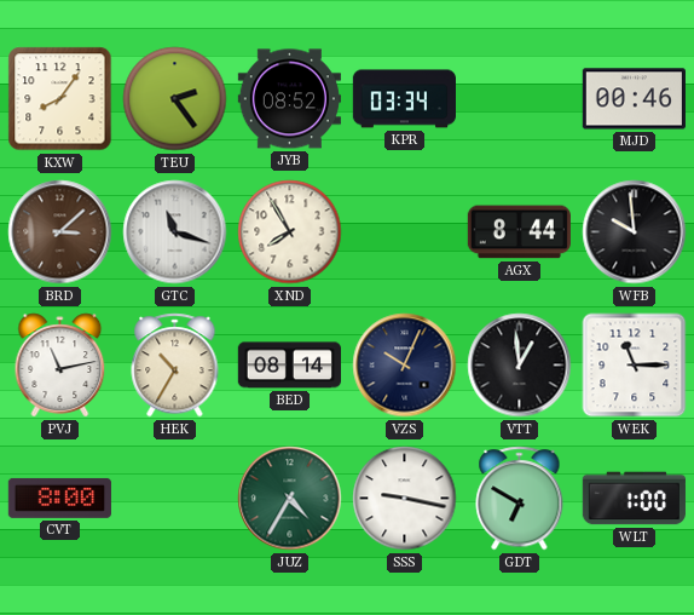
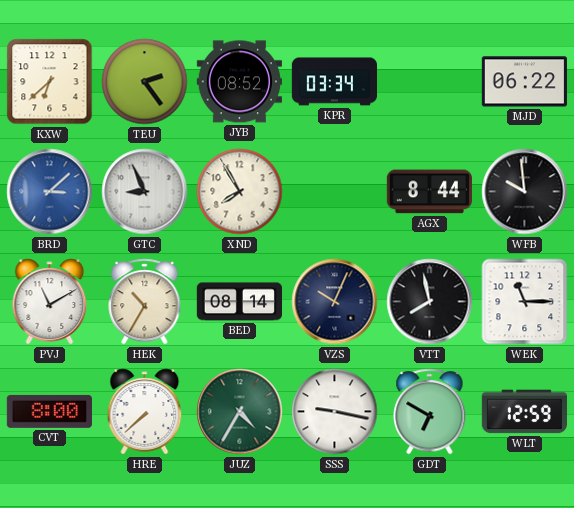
KXW: 8:06 -> 6:38
MJD: 00:46 -> 06:22
BRD dial: brown -> blue
GTC: 11:18 -> 8:56
PVJ: 11:13 -> 11:10
VTT: 12:59 -> 7:58
HRE: none -> 7:38
WLT: 1:00 -> 12:59
